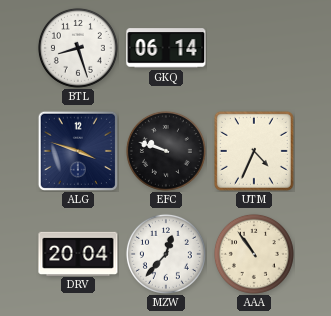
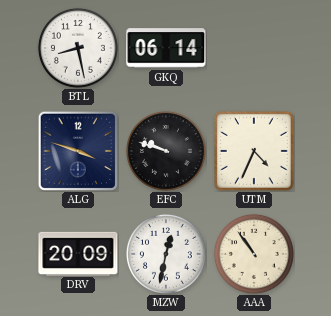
BTL: 8:27 -> 8:28
DRV: 20:04 -> 20:09
MZW: 12:37 -> 12:32
